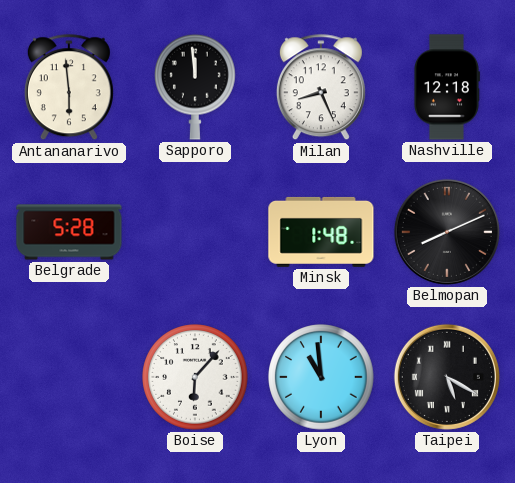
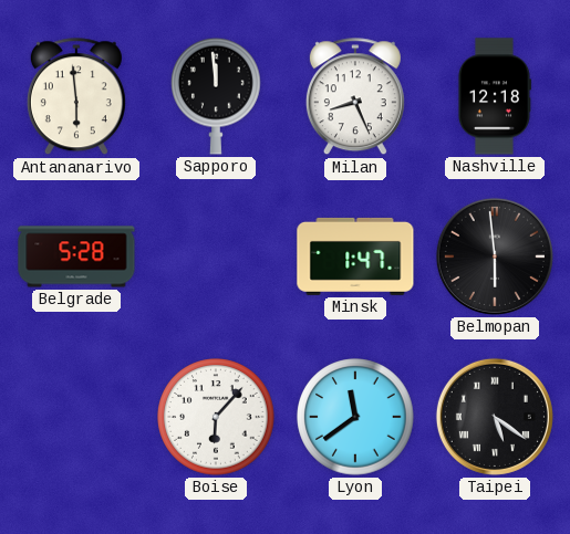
Minsk: 1:48 -> 1:47
Belmopan: 8:11 -> 5:59
Lyon: 10:59 -> 11:39
Taipei: 5:20 -> 5:21
